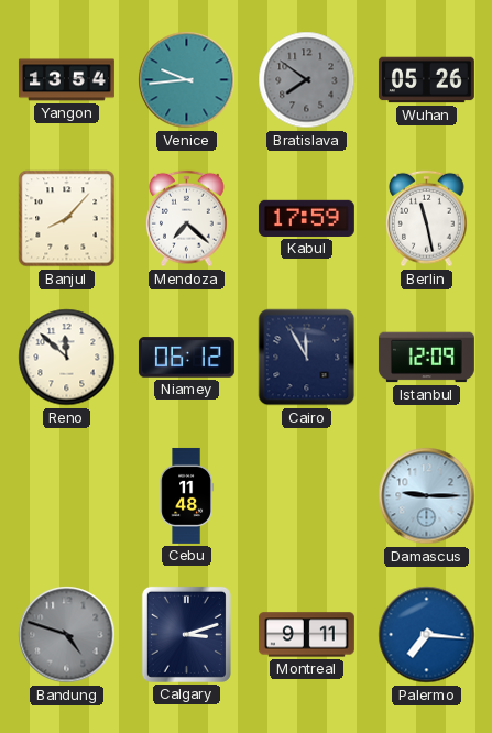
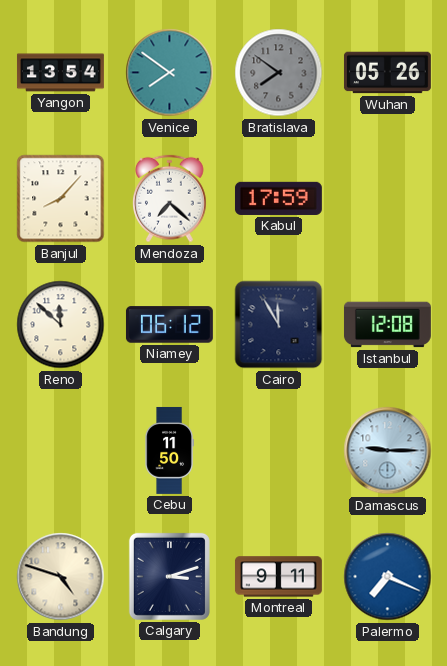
Venice: 9:44 -> 7:51
Berlin: 11:28 -> none
Istanbul: 12:09 -> 12:08
Cebu: 11:48 -> 11:50
Bandung dial: grey -> cream
Palermo: 7:16 -> 7:19
